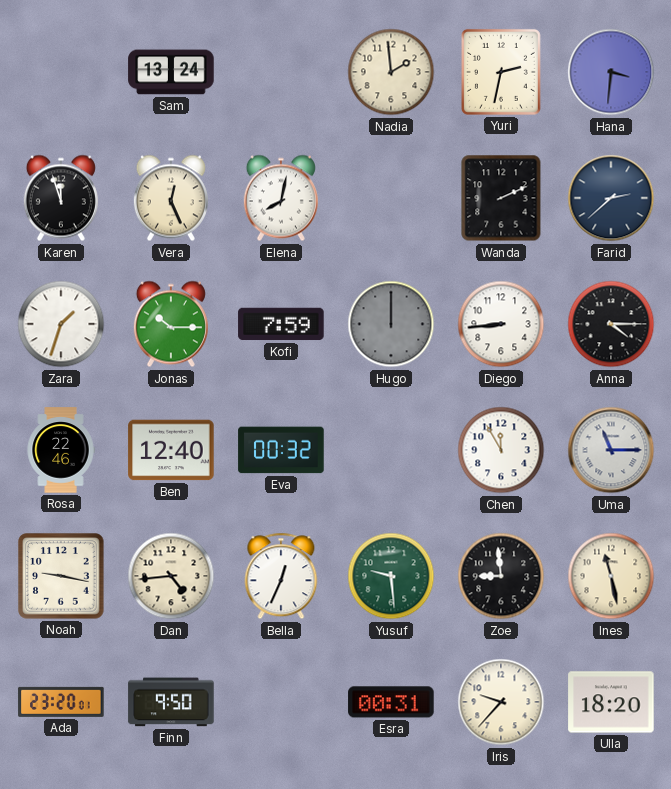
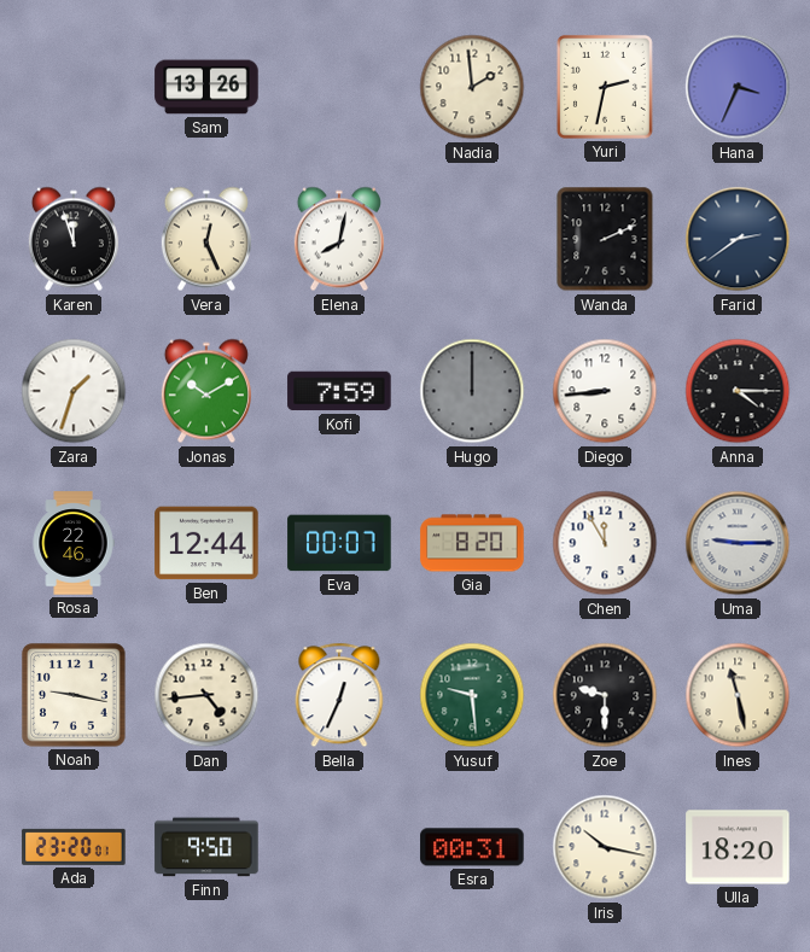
Sam: 13:24 -> 13:26
Hana: 3:31 -> 3:34
Farid: 2:38 -> 2:39
Jonas: 10:15 -> 10:10
Ben: 12:40 -> 12:44
Eva: 00:32 -> 00:07
Gia: none -> 8:20
Uma: 11:15 -> 9:15
Zoe: 8:59 -> 9:30
Iris: 9:37 -> 10:17
